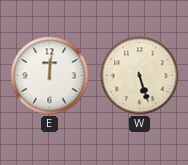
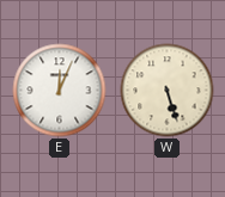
E: 12:01 -> 12:04
